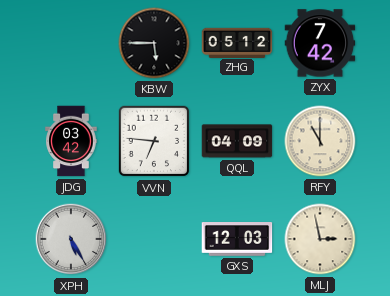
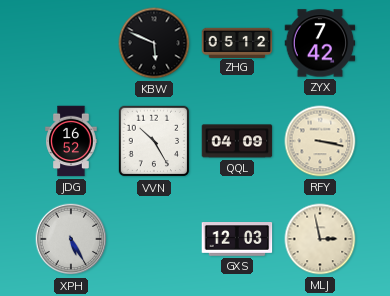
KBW: 5:45 -> 5:49
JDG: 03:42 -> 16:52
VVN: 6:46 -> 10:25
RFY: 11:00 -> 3:17
